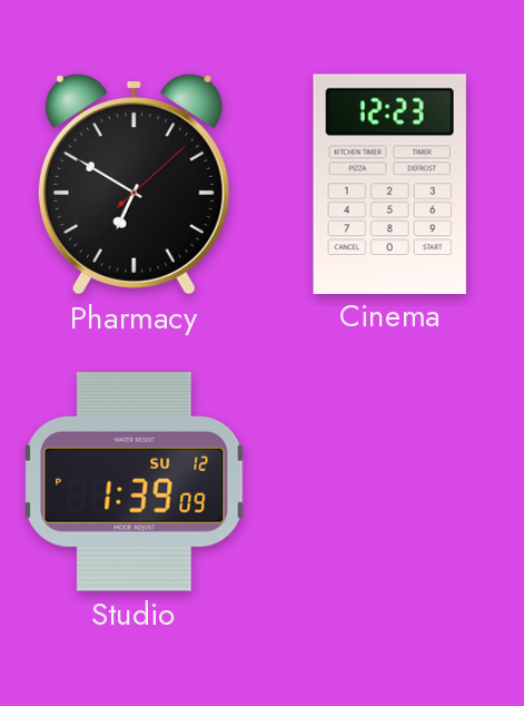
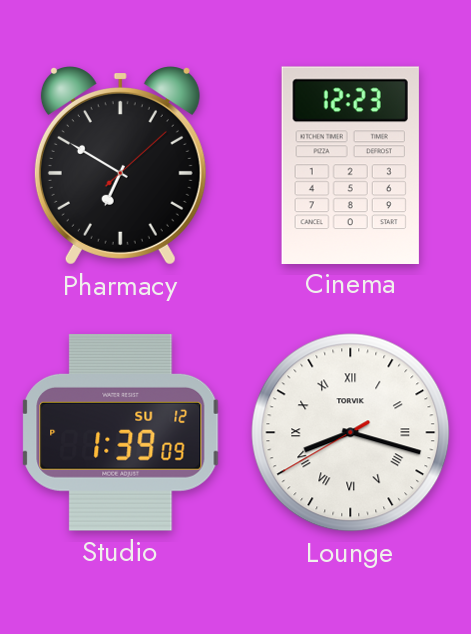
Lounge: none -> 8:17
